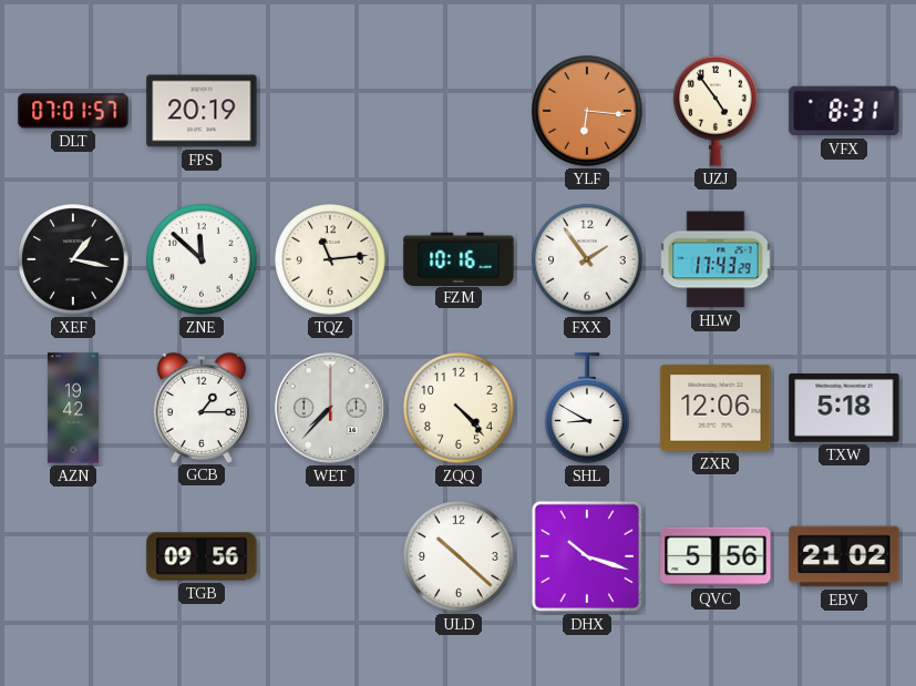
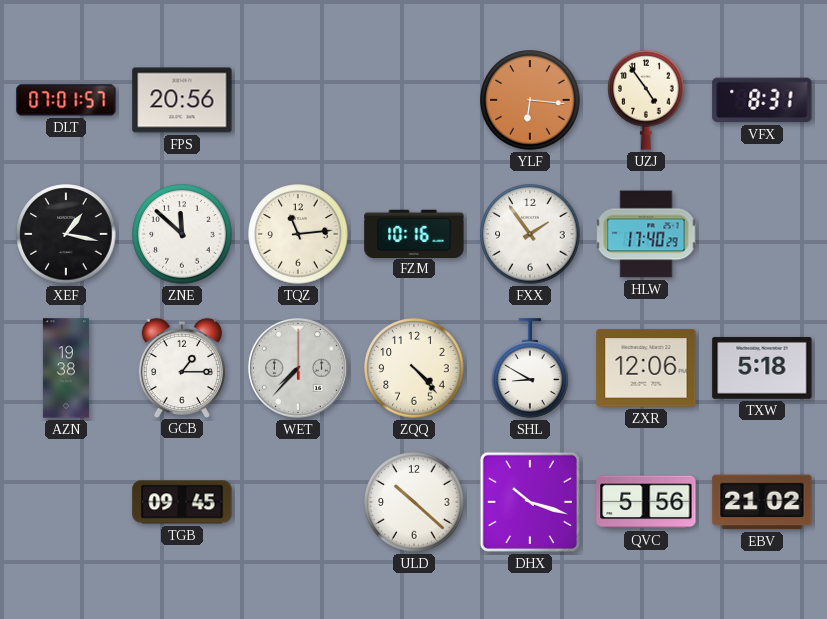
FPS: 20:19 -> 20:56
HLW: 17:43 -> 17:40
AZN: 19:42 -> 19:38
TGB: 09:56 -> 09:45
